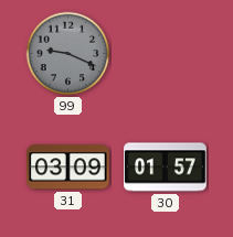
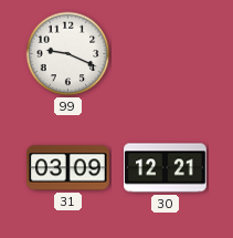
99 dial: grey -> white
30: 01:57 -> 12:21
